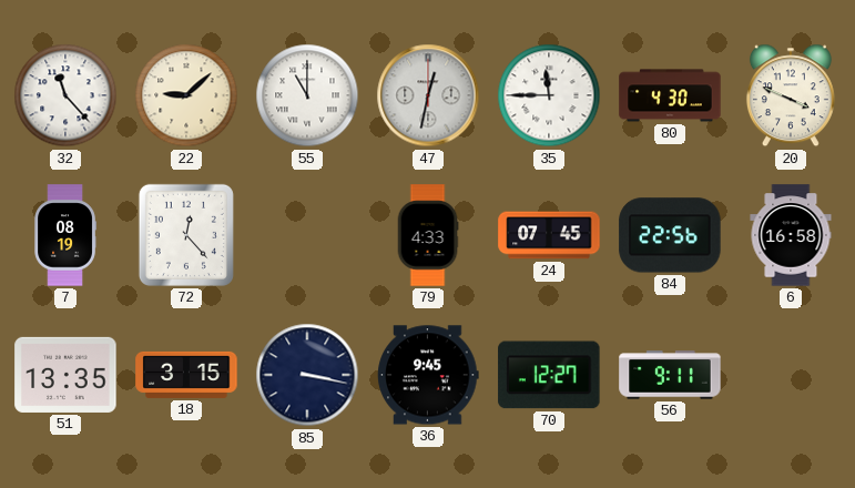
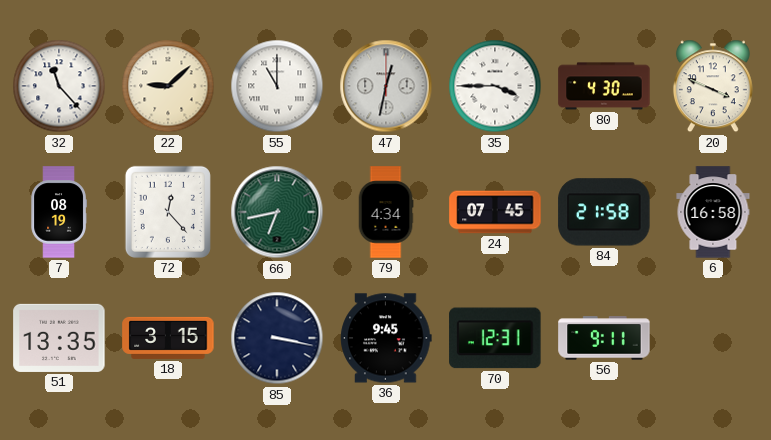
35: 11:45 -> 3:45
66: none -> 6:43
79: 4:33 -> 4:34
84: 22:56 -> 21:58
70: 12:27 -> 12:31
